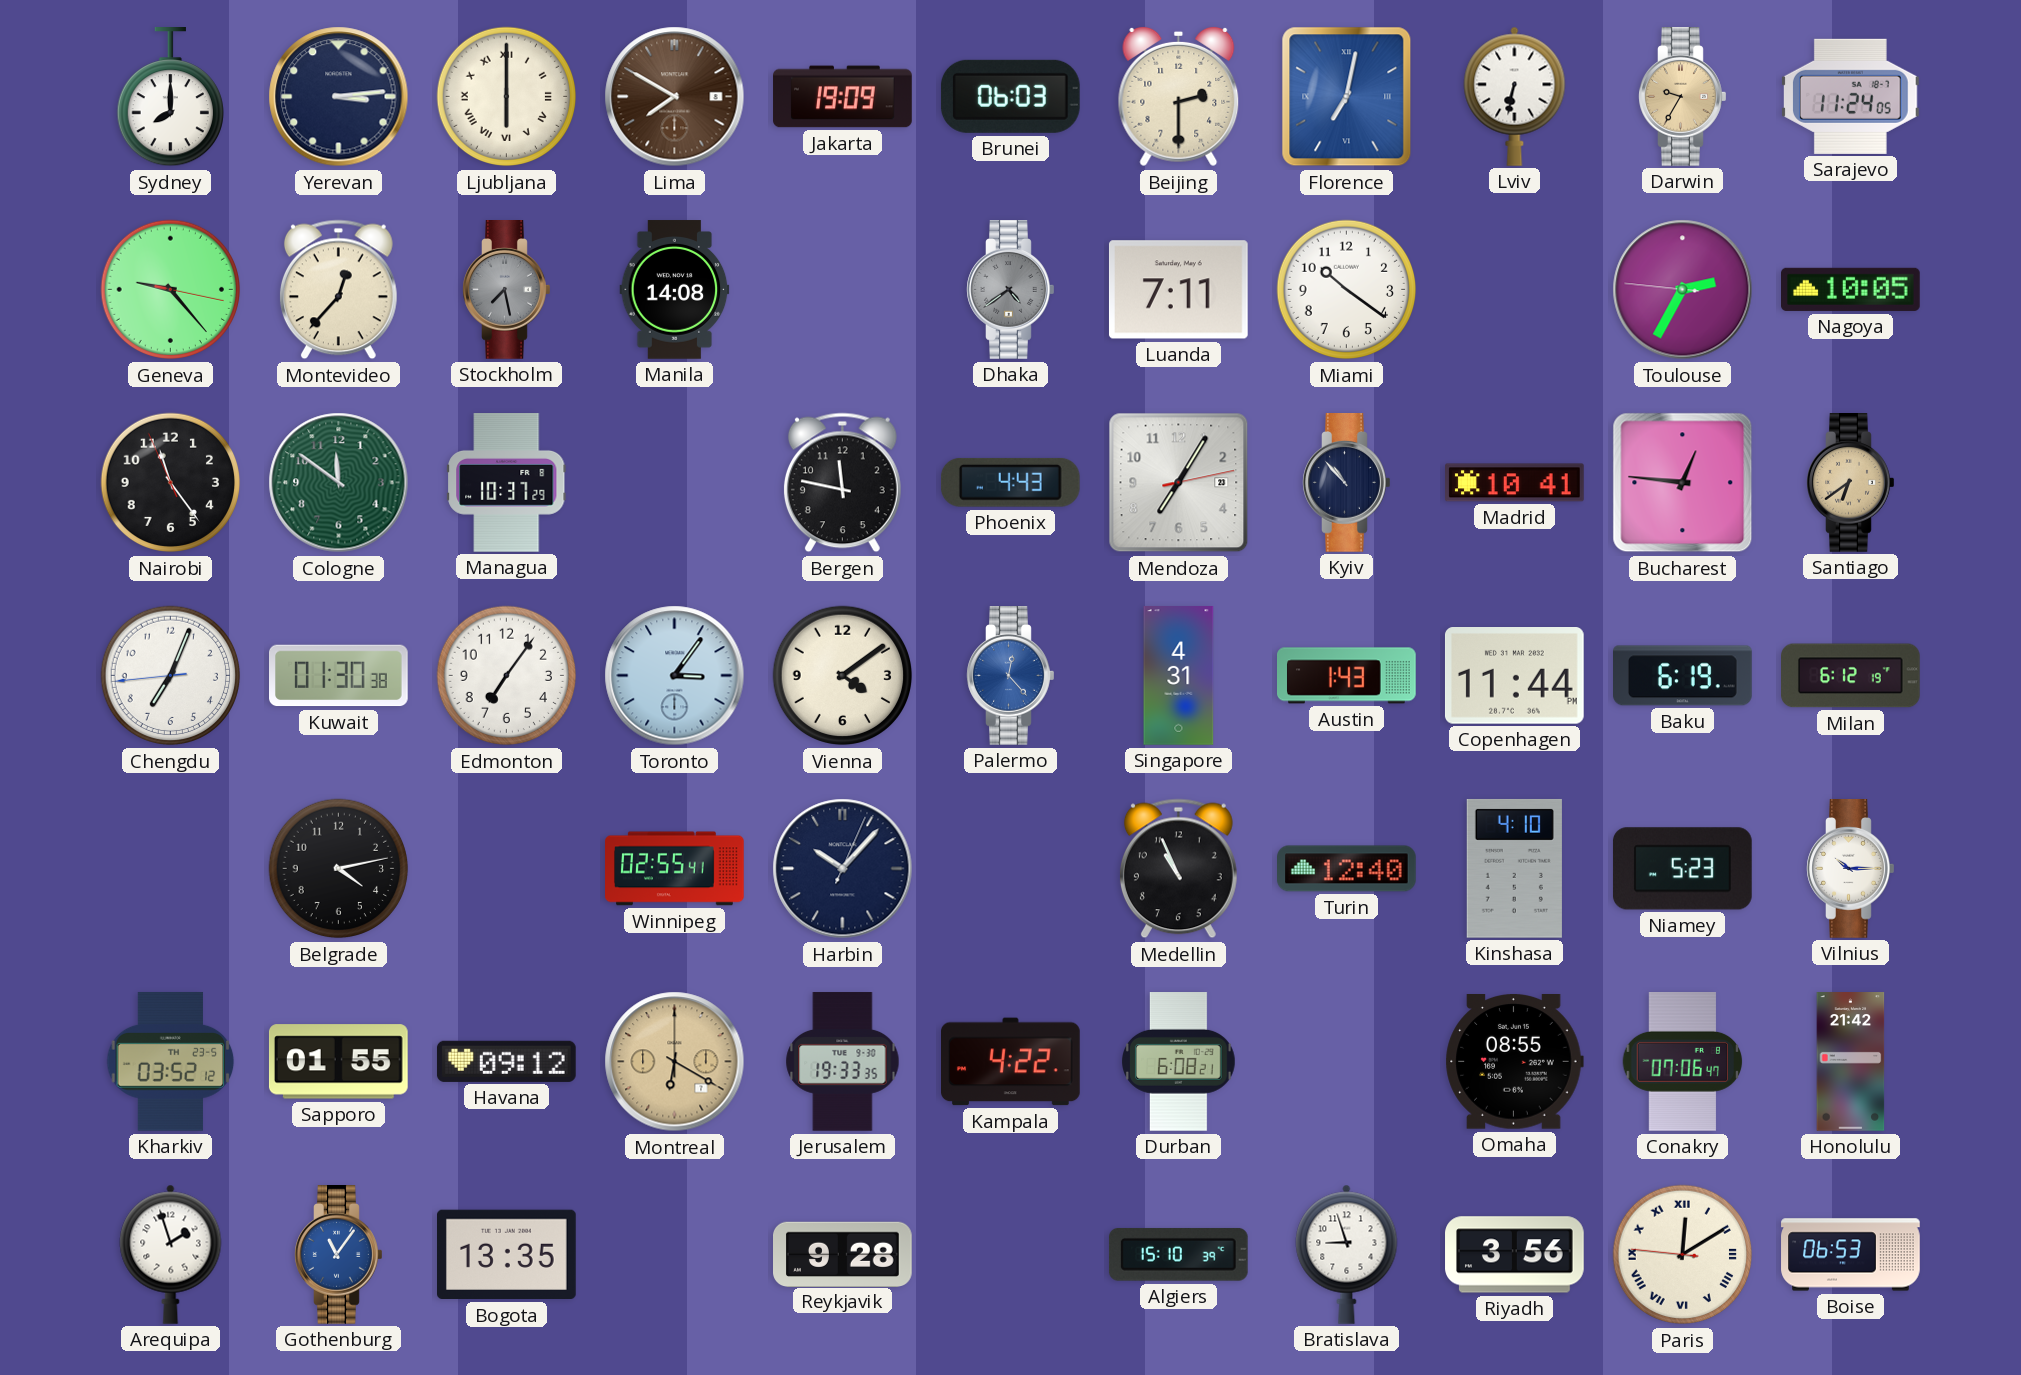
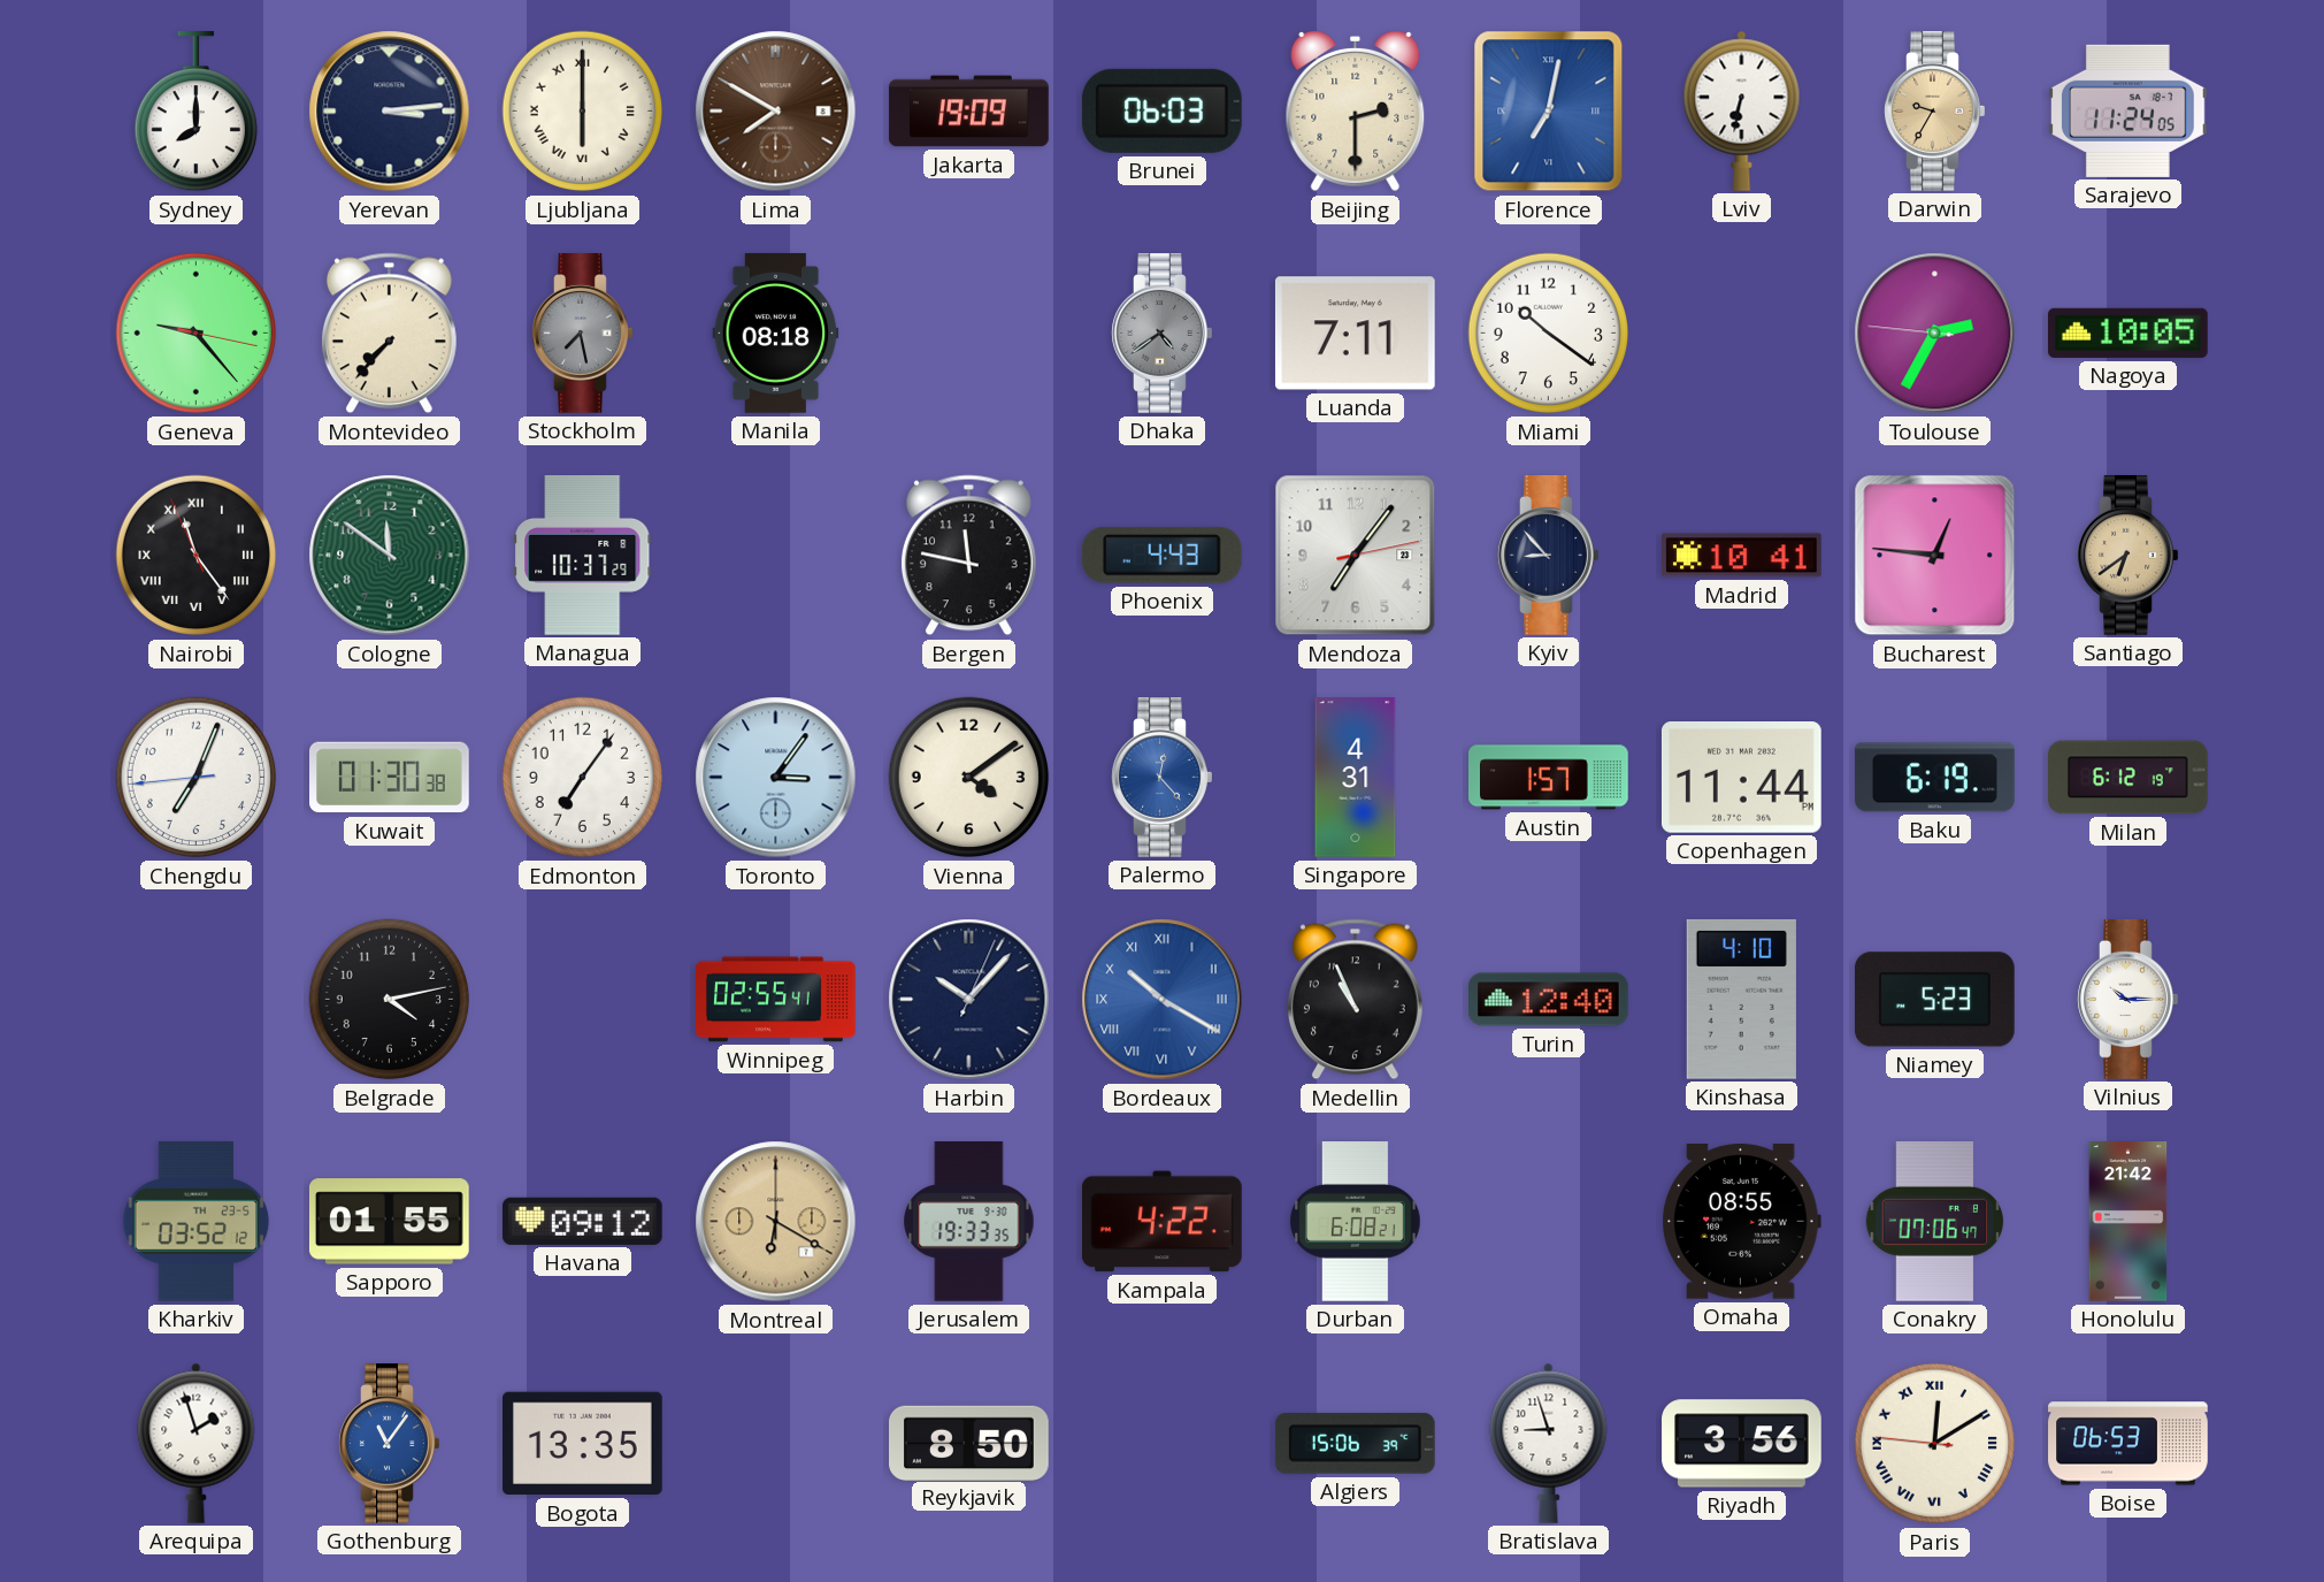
Montevideo: 12:37 -> 7:37
Manila: 14:08 -> 08:18
Nairobi numerals: Arabic -> Roman
Mendoza: 7:05 -> 7:06
Kyiv: 10:53 -> 8:53
Austin: 1:43 -> 1:57
Bordeaux: none -> 10:20
Reykjavik: 9:28 -> 8:50
Algiers: 15:10 -> 15:06
